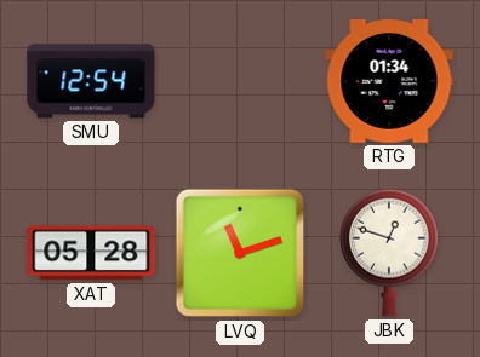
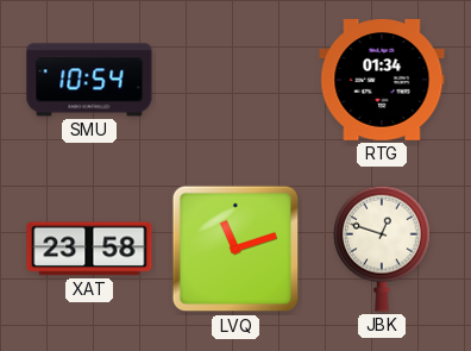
SMU: 12:54 -> 10:54
XAT: 05:28 -> 23:58
